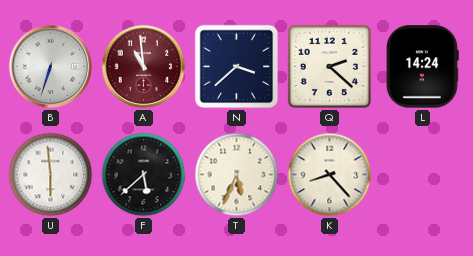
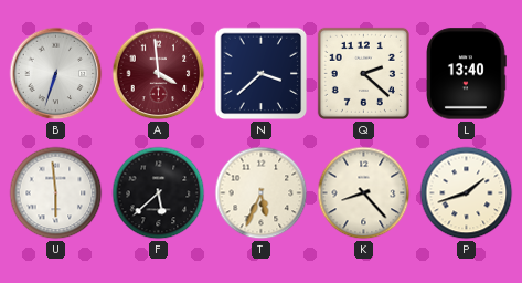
A: 10:59 -> 3:59
L: 14:24 -> 13:40
P: none -> 1:42
